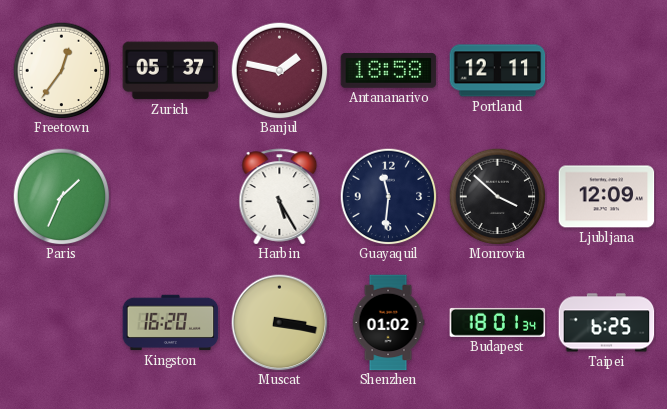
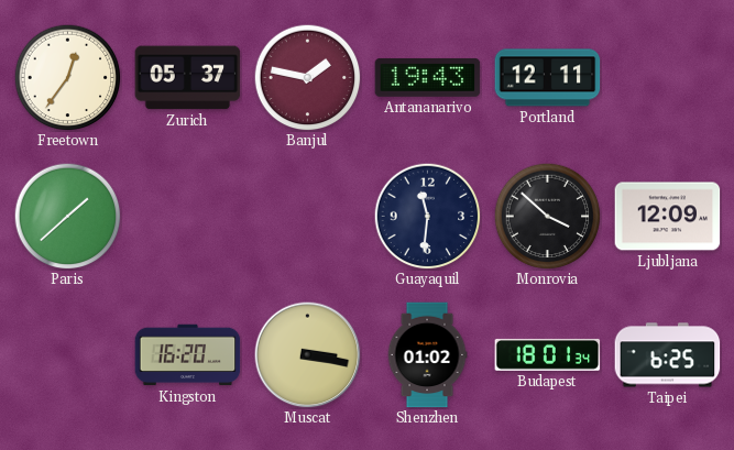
Antananarivo: 18:58 -> 19:43
Paris: 1:34 -> 1:38
Harbin: 5:25 -> none
